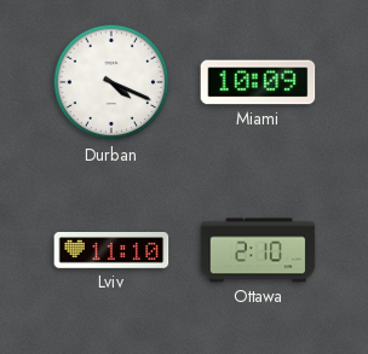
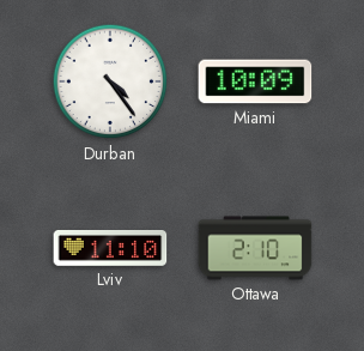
Durban: 4:19 -> 4:24
